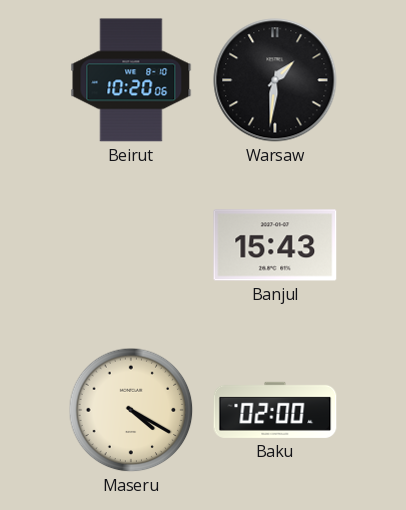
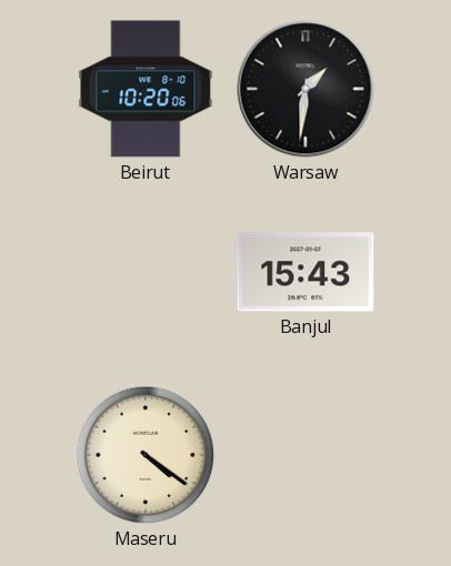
Maseru: 4:20 -> 4:21
Baku: 02:00 -> none
